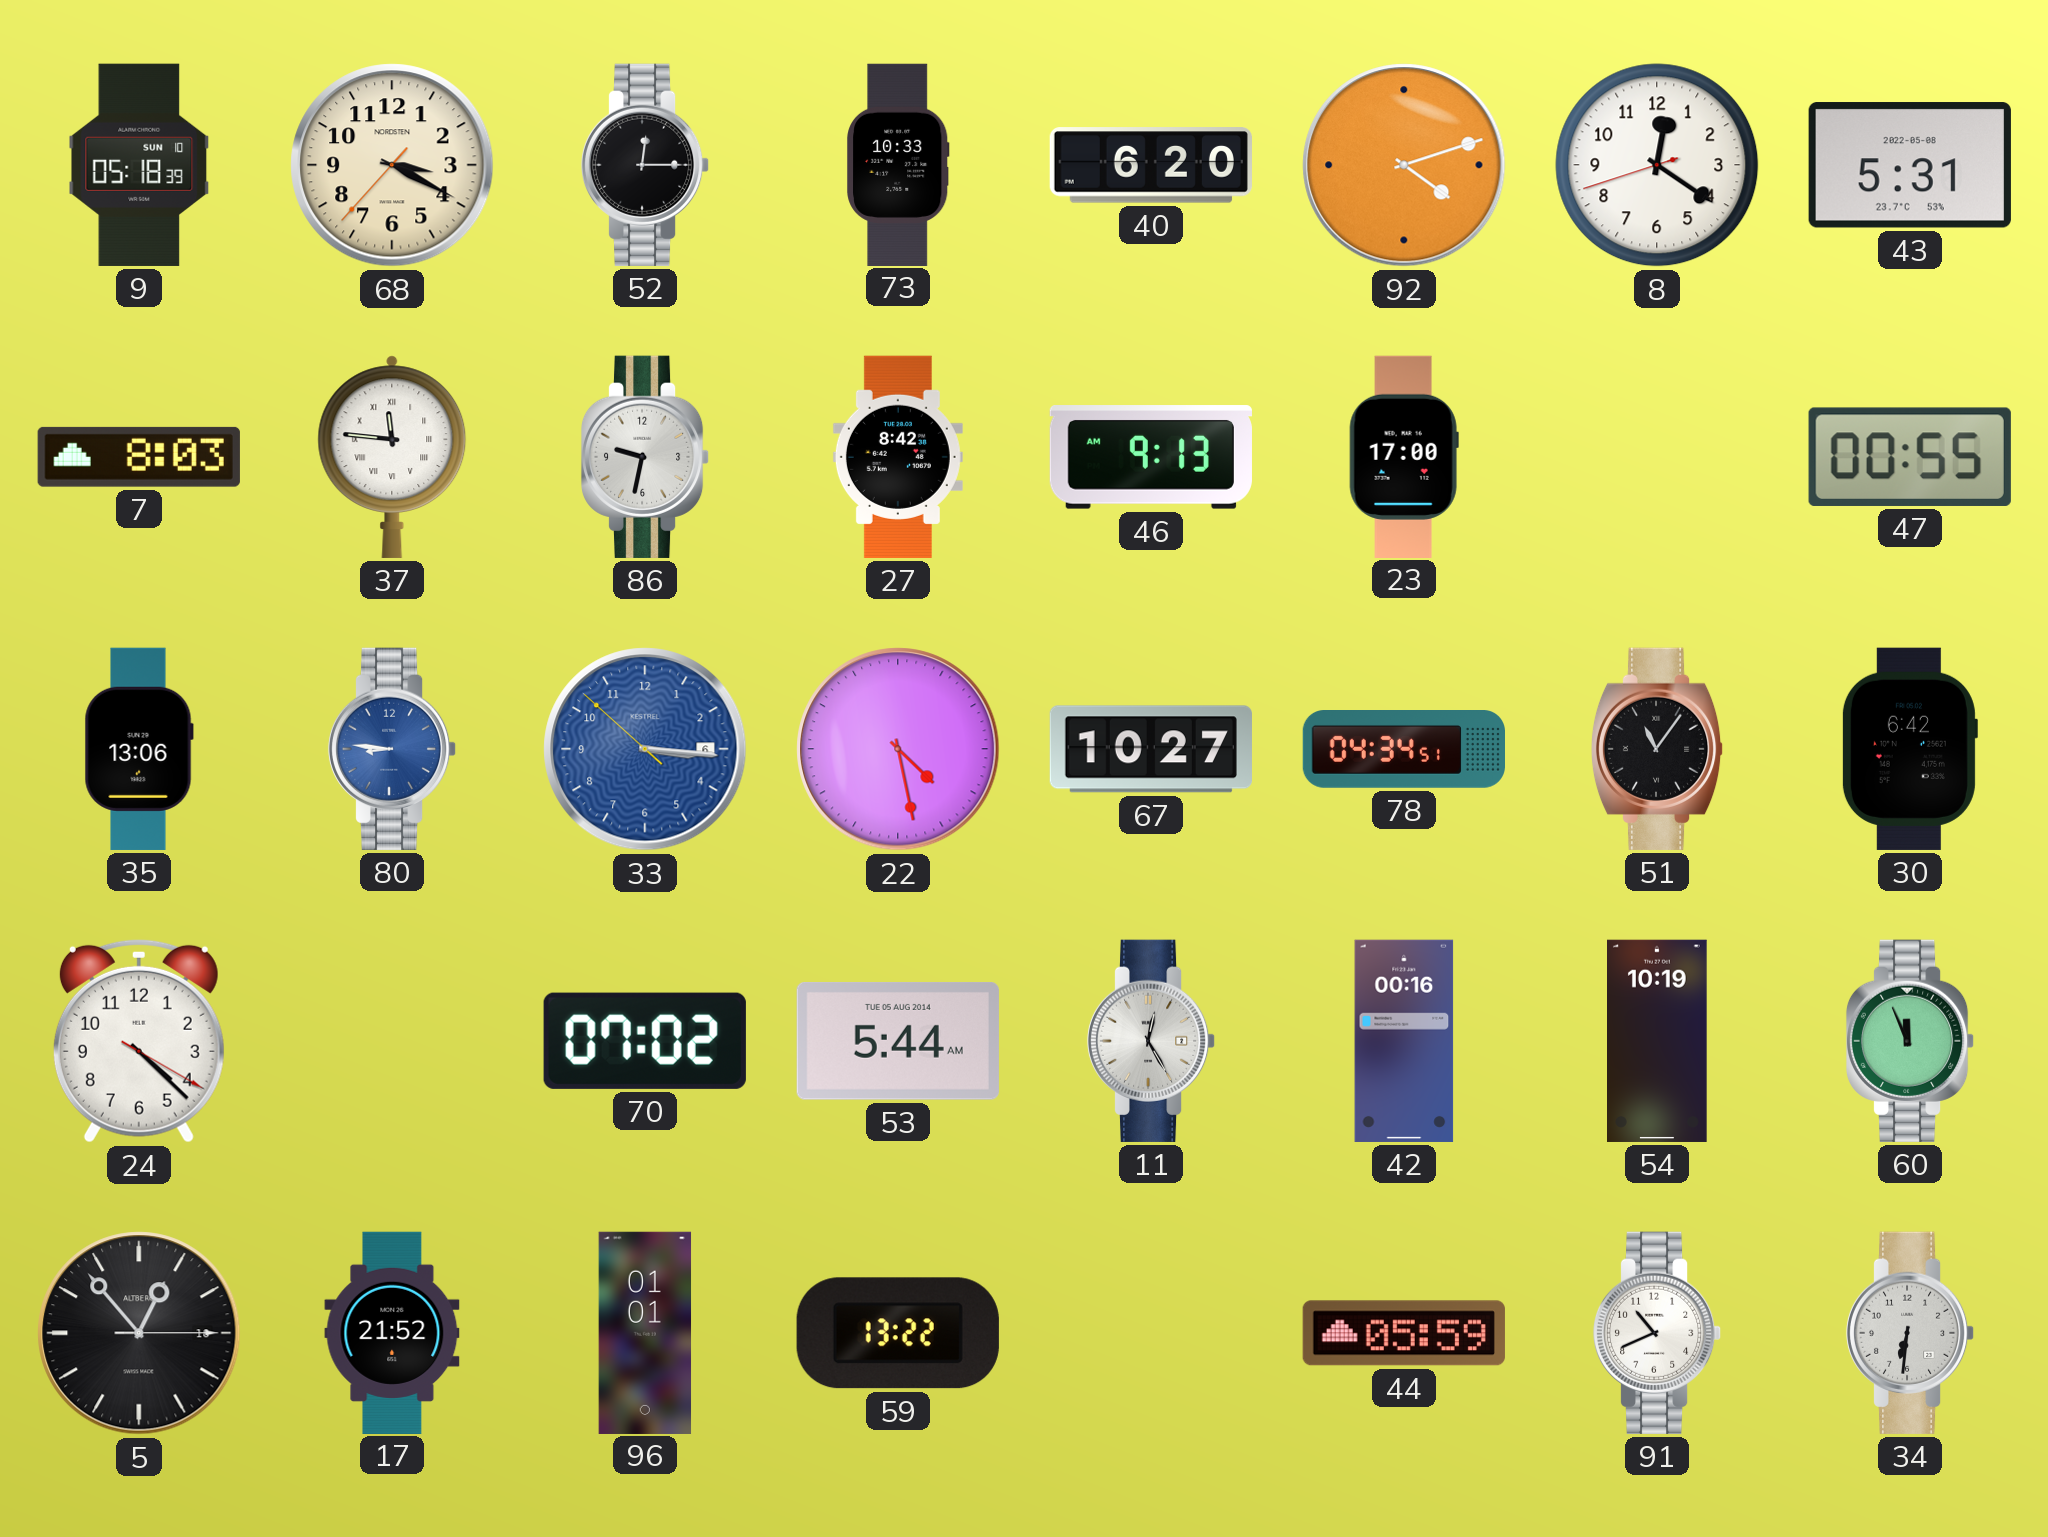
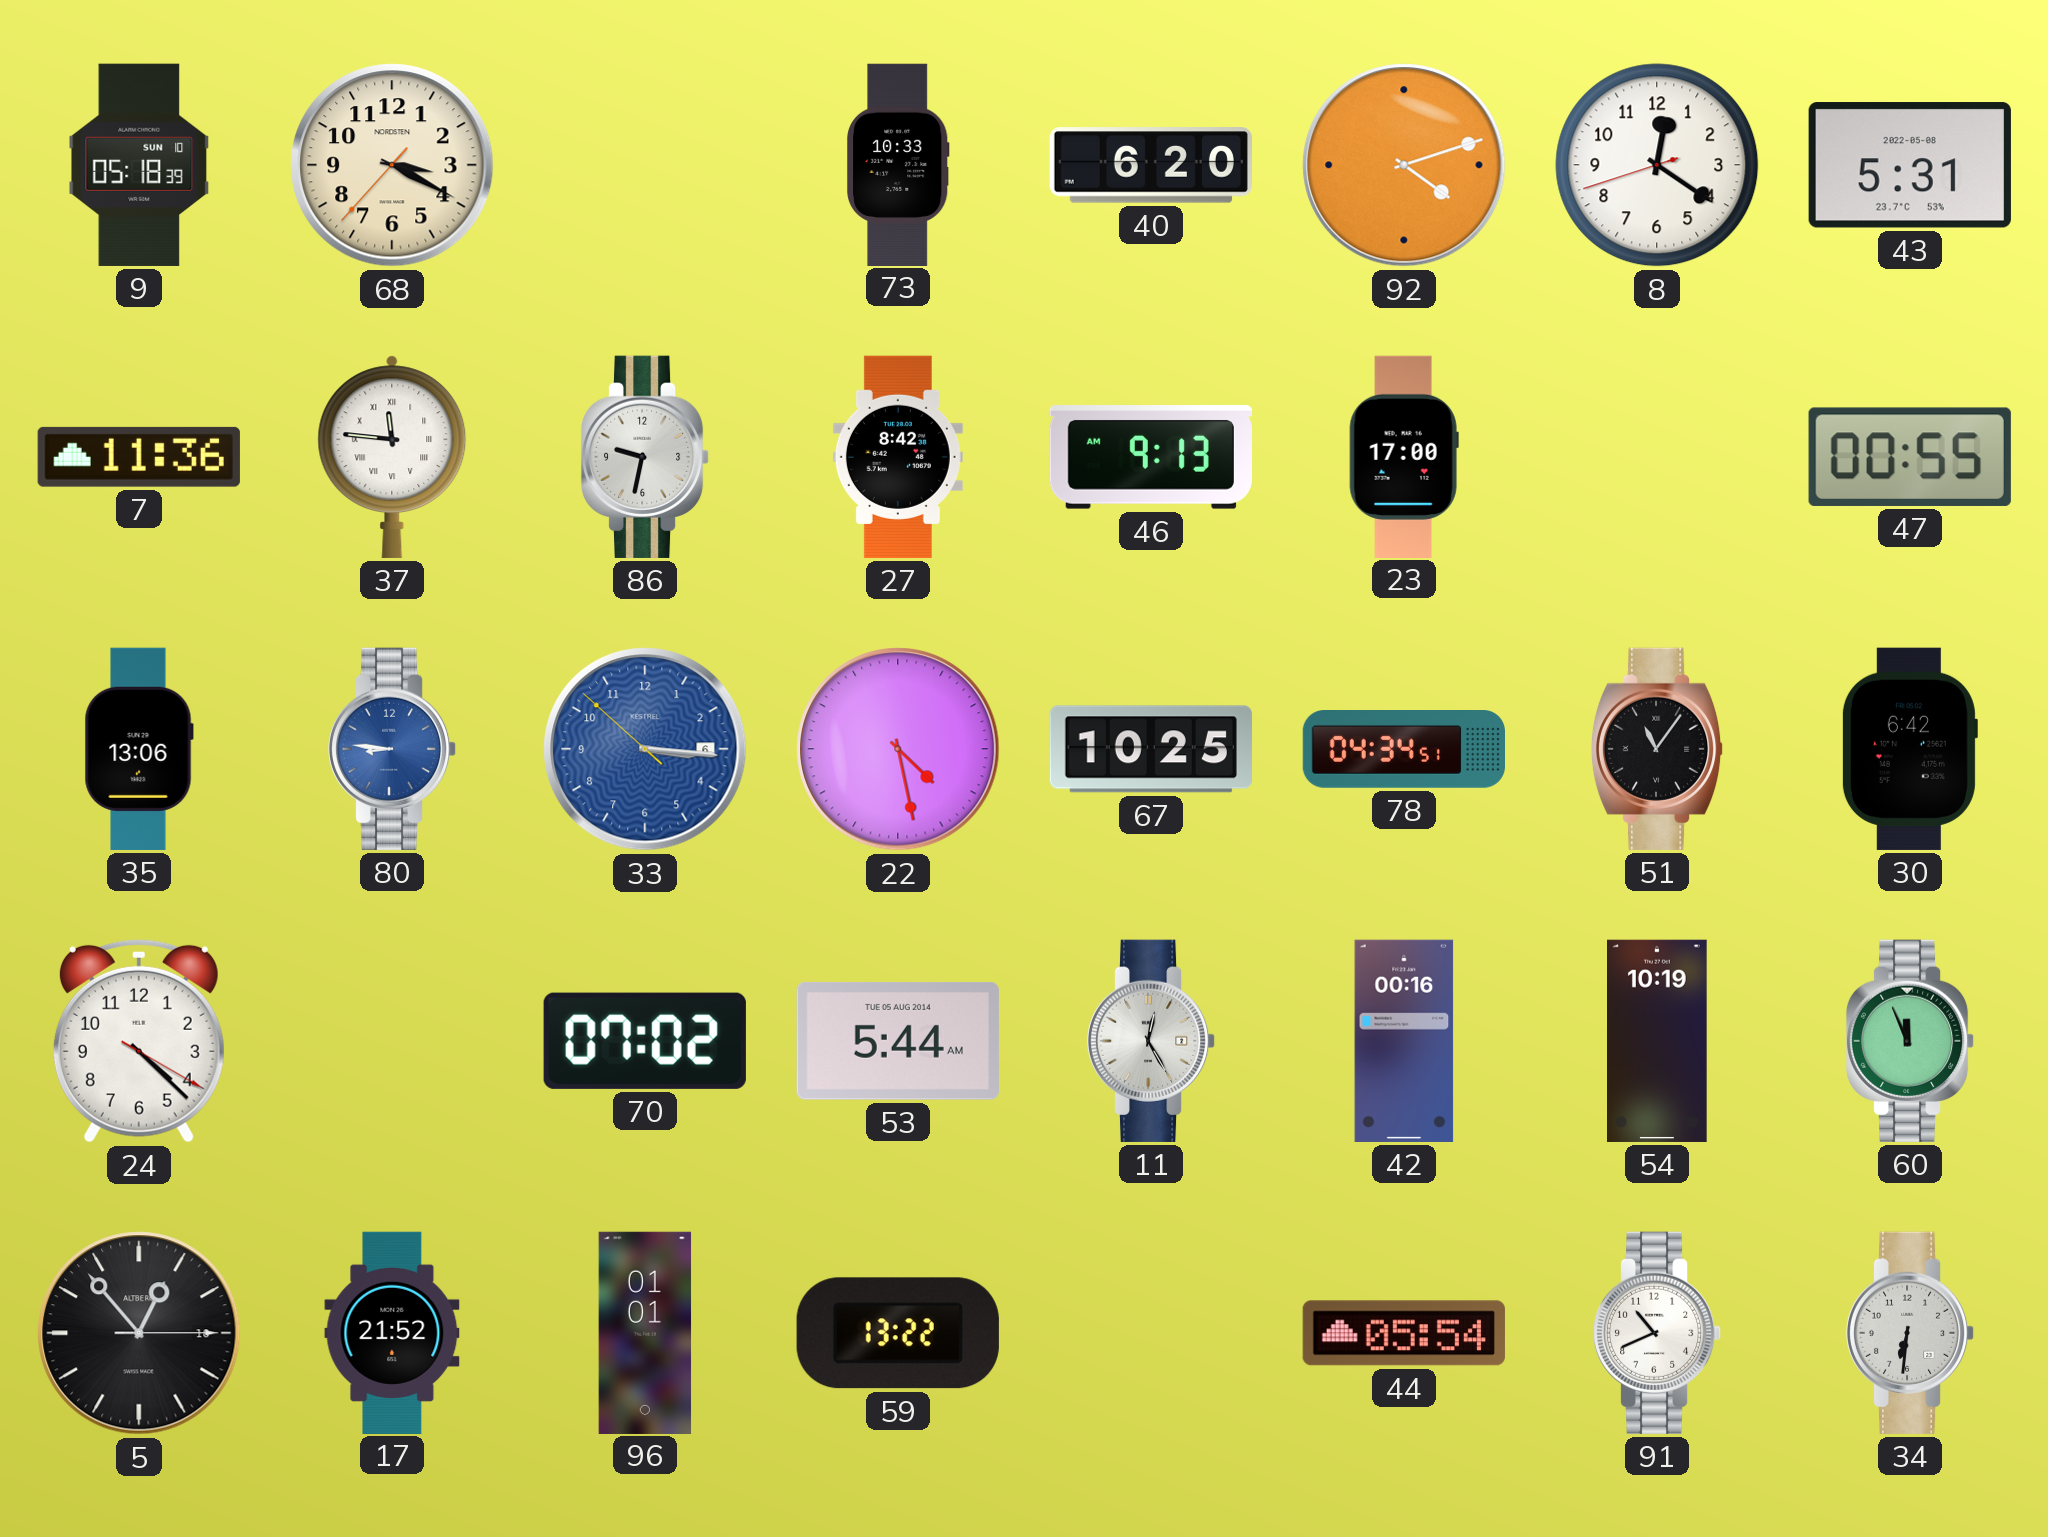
52: 12:15 -> none
7: 8:03 -> 11:36
67: 10:27 -> 10:25
44: 05:59 -> 05:54
